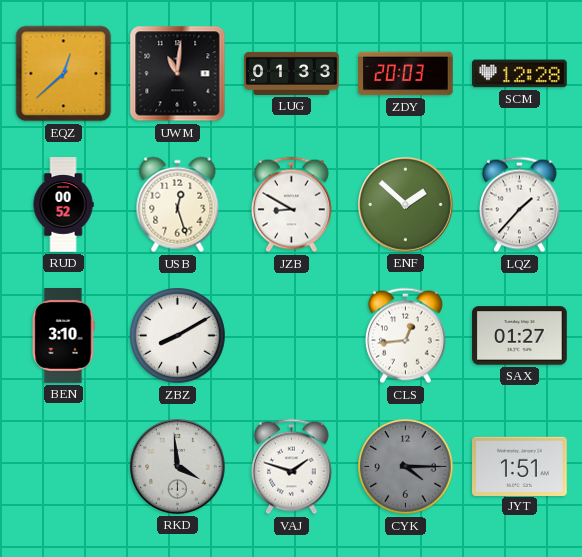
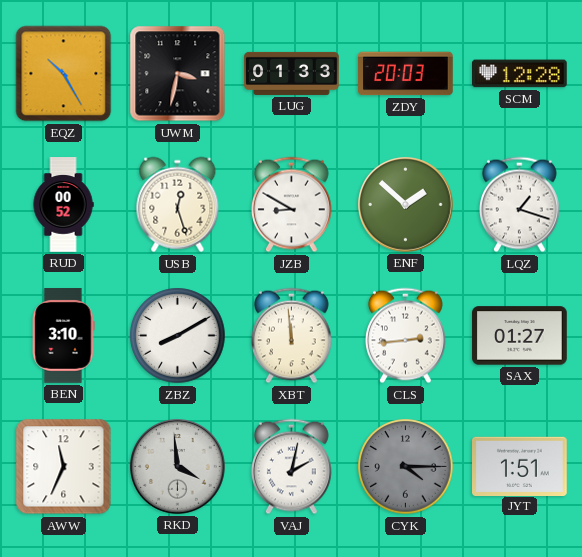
EQZ: 12:38 -> 10:25
UWM: 11:01 -> 3:32
LQZ: 1:37 -> 1:18
XBT: none -> 11:59
CLS: 12:44 -> 2:44
AWW: none -> 11:34
VAJ: 1:48 -> 2:02
